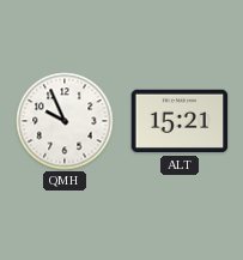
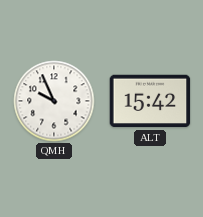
ALT: 15:21 -> 15:42
